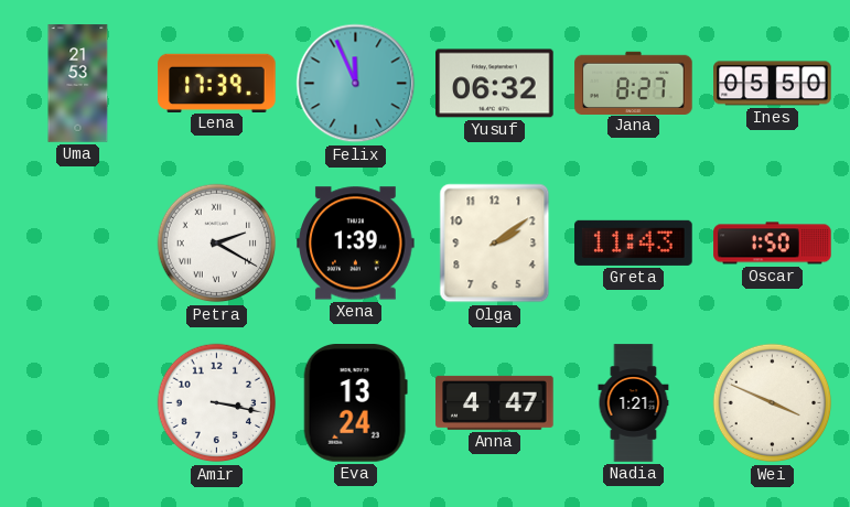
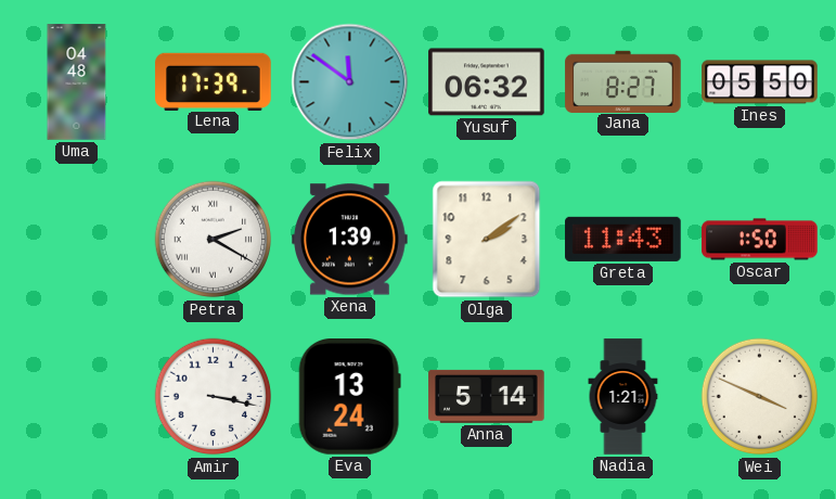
Uma: 21:53 -> 04:48
Felix: 11:56 -> 11:51
Anna: 4:47 -> 5:14
